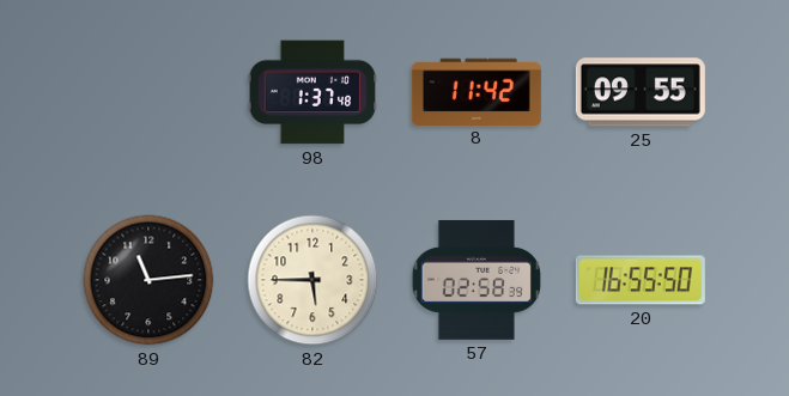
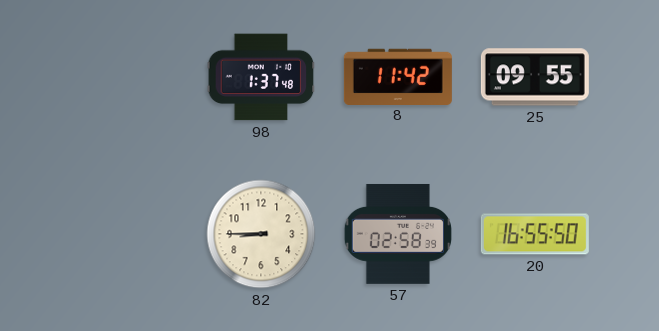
89: 11:14 -> none
82: 5:45 -> 8:45
